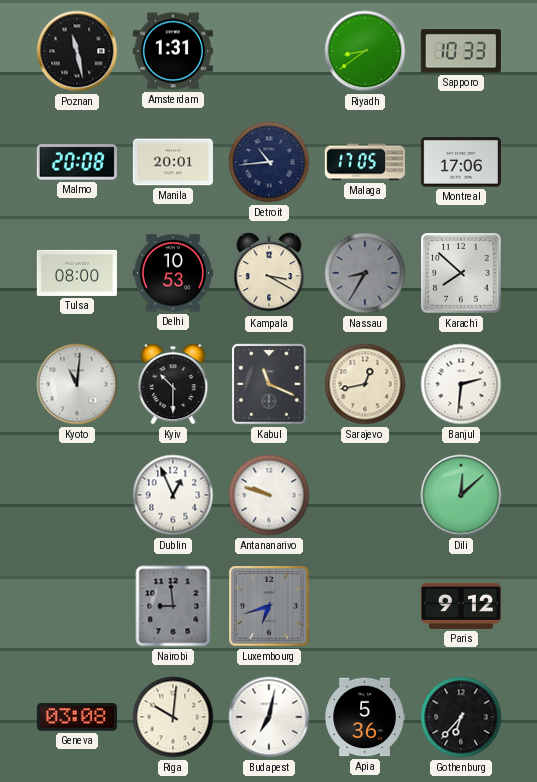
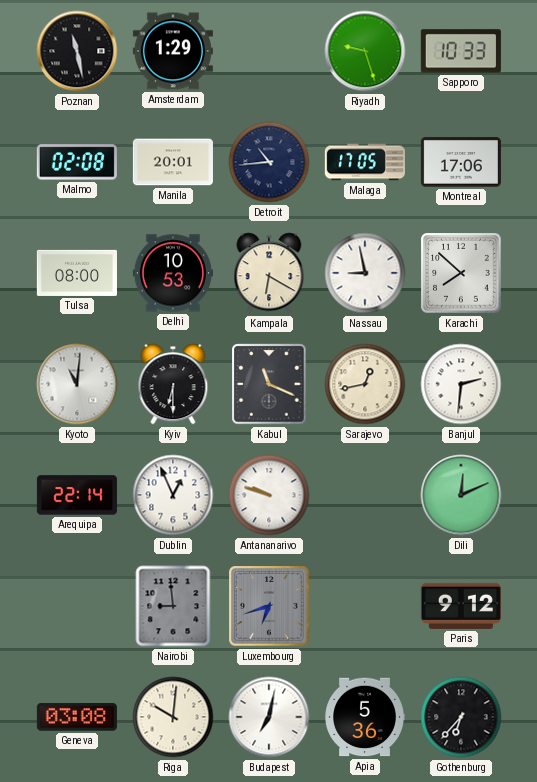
Amsterdam: 1:31 -> 1:29
Riyadh: 8:39 -> 9:27
Malmo: 20:08 -> 02:08
Kampala: 3:20 -> 6:20
Nassau: 8:35 -> 8:58
Nassau dial: grey -> white
Kyiv: 10:30 -> 6:30
Arequipa: none -> 22:14
Dili: 12:08 -> 12:11
